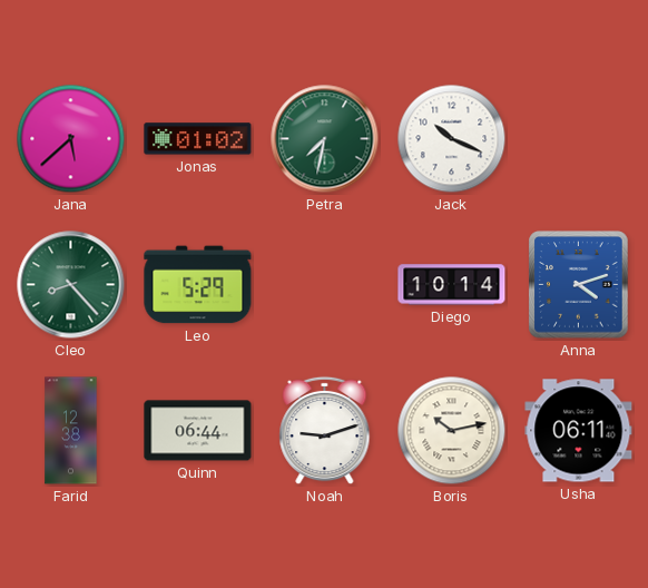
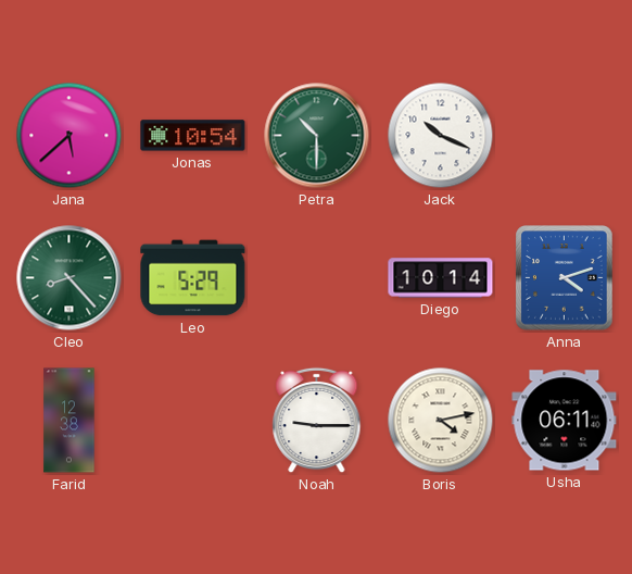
Jonas: 01:02 -> 10:54
Petra: 7:32 -> 10:30
Quinn: 06:44 -> none
Noah: 9:12 -> 9:15
Boris: 10:13 -> 4:13
